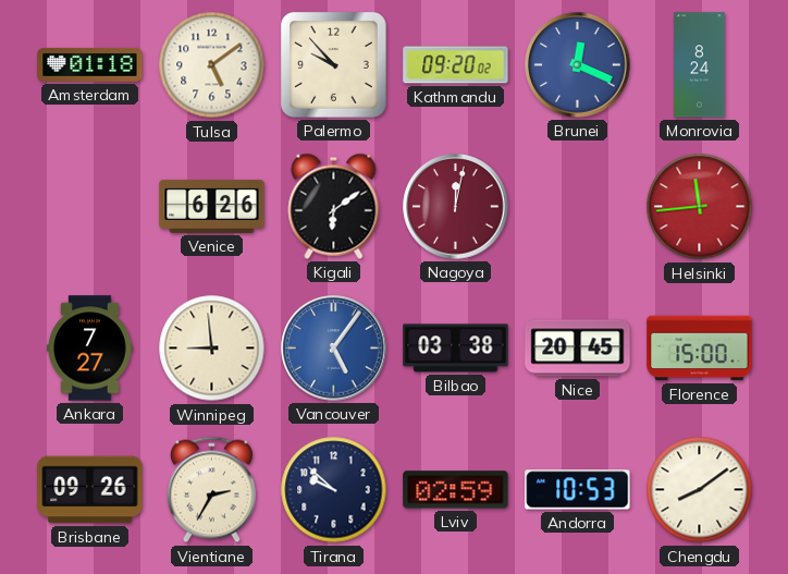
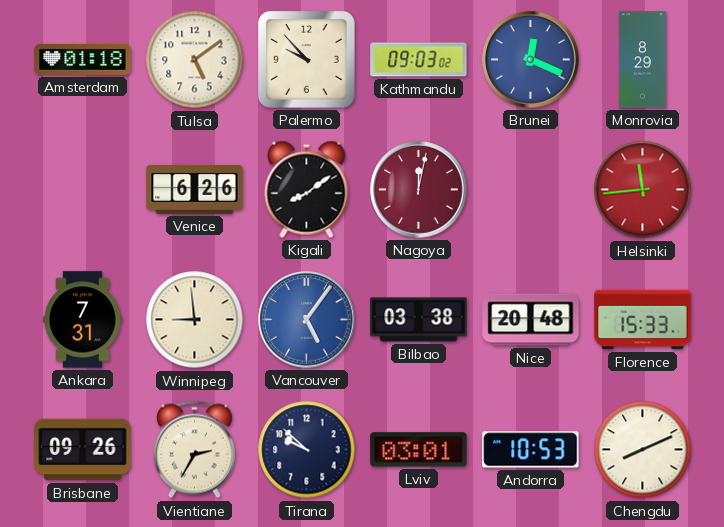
Kathmandu: 09:20 -> 09:03
Monrovia: 8:24 -> 8:29
Kigali: 6:09 -> 8:09
Ankara: 7:27 -> 7:31
Nice: 20:45 -> 20:48
Florence: 15:00 -> 15:33
Lviv: 02:59 -> 03:01
Chengdu: 8:09 -> 8:11
